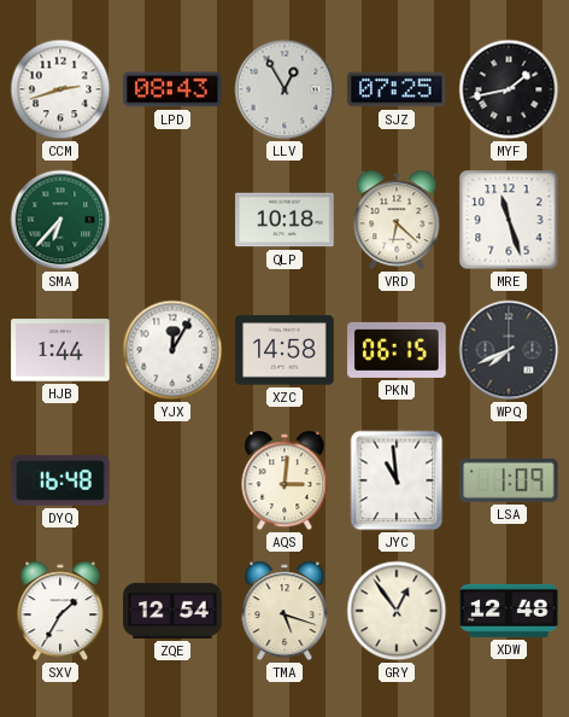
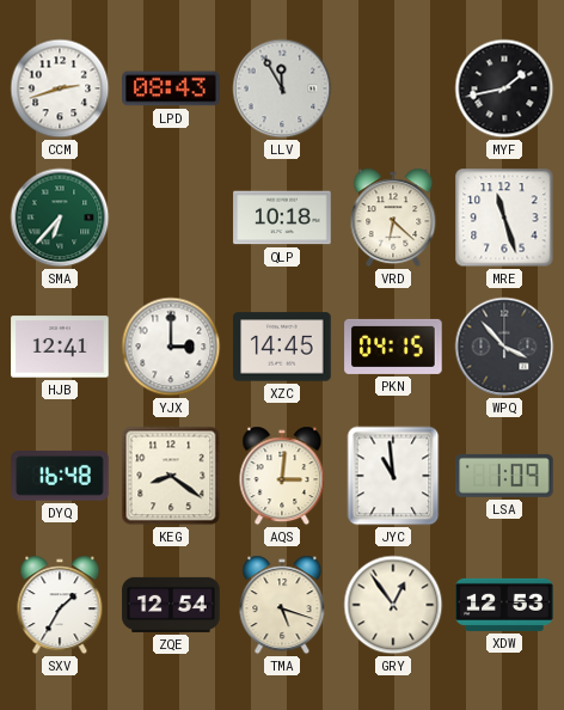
LLV: 12:55 -> 11:55
SJZ: 07:25 -> none
HJB: 1:44 -> 12:41
YJX: 12:05 -> 3:00
XZC: 14:58 -> 14:45
PKN: 06:15 -> 04:15
WPQ: 7:41 -> 3:53
KEG: none -> 8:21
XDW: 12:48 -> 12:53
